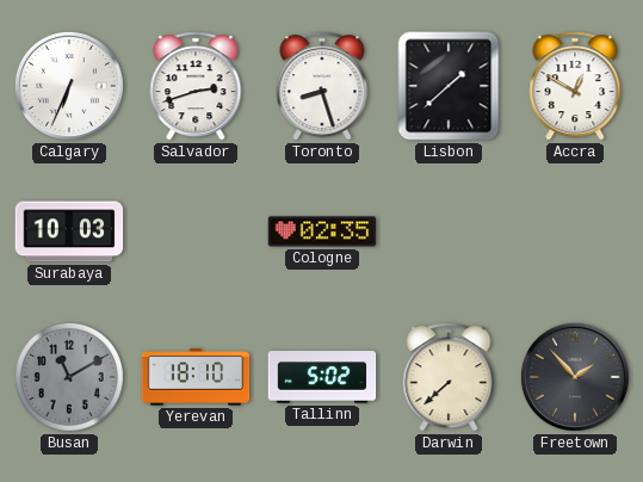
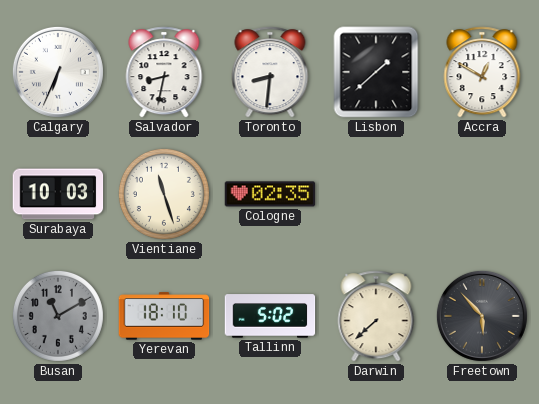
Salvador: 2:42 -> 8:32
Toronto: 8:27 -> 8:31
Vientiane: none -> 11:27
Freetown: 1:53 -> 5:53
